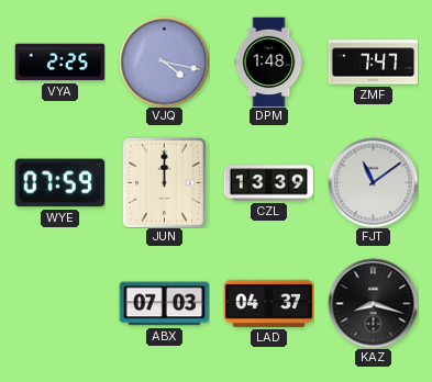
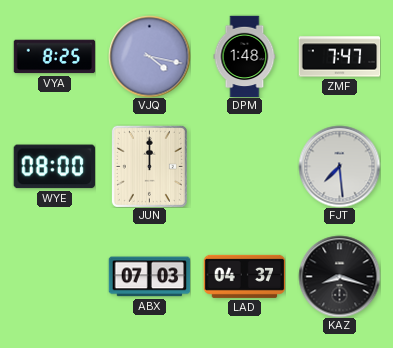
VYA: 2:25 -> 8:25
WYE: 07:59 -> 08:00
CZL: 13:39 -> none
FJT: 11:09 -> 7:29
